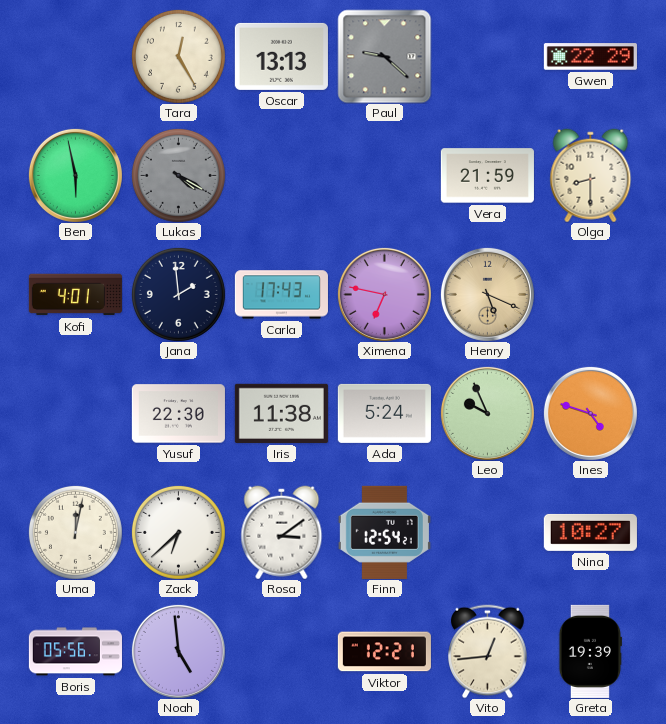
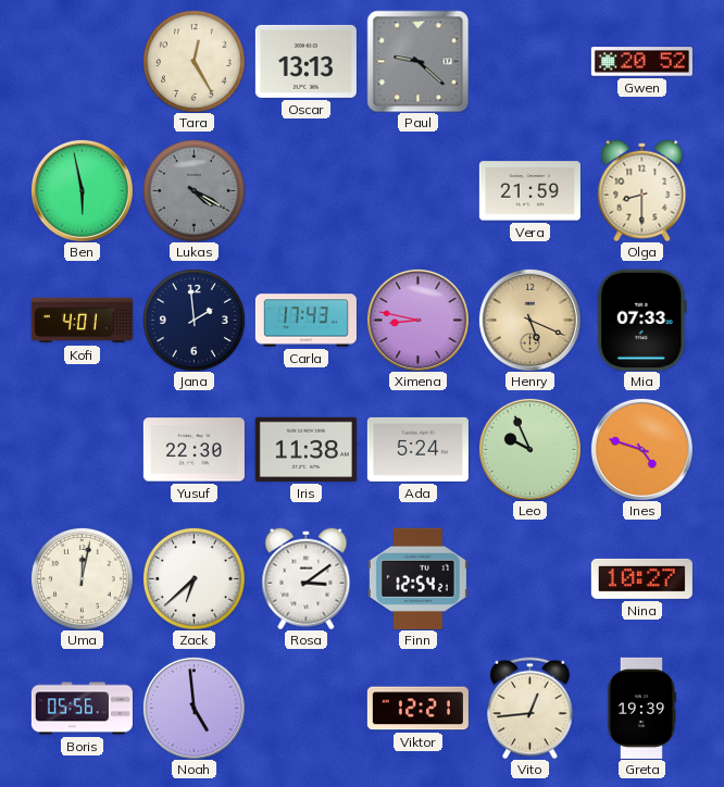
Gwen: 22:29 -> 20:52
Ximena: 6:47 -> 8:47
Mia: none -> 07:33
